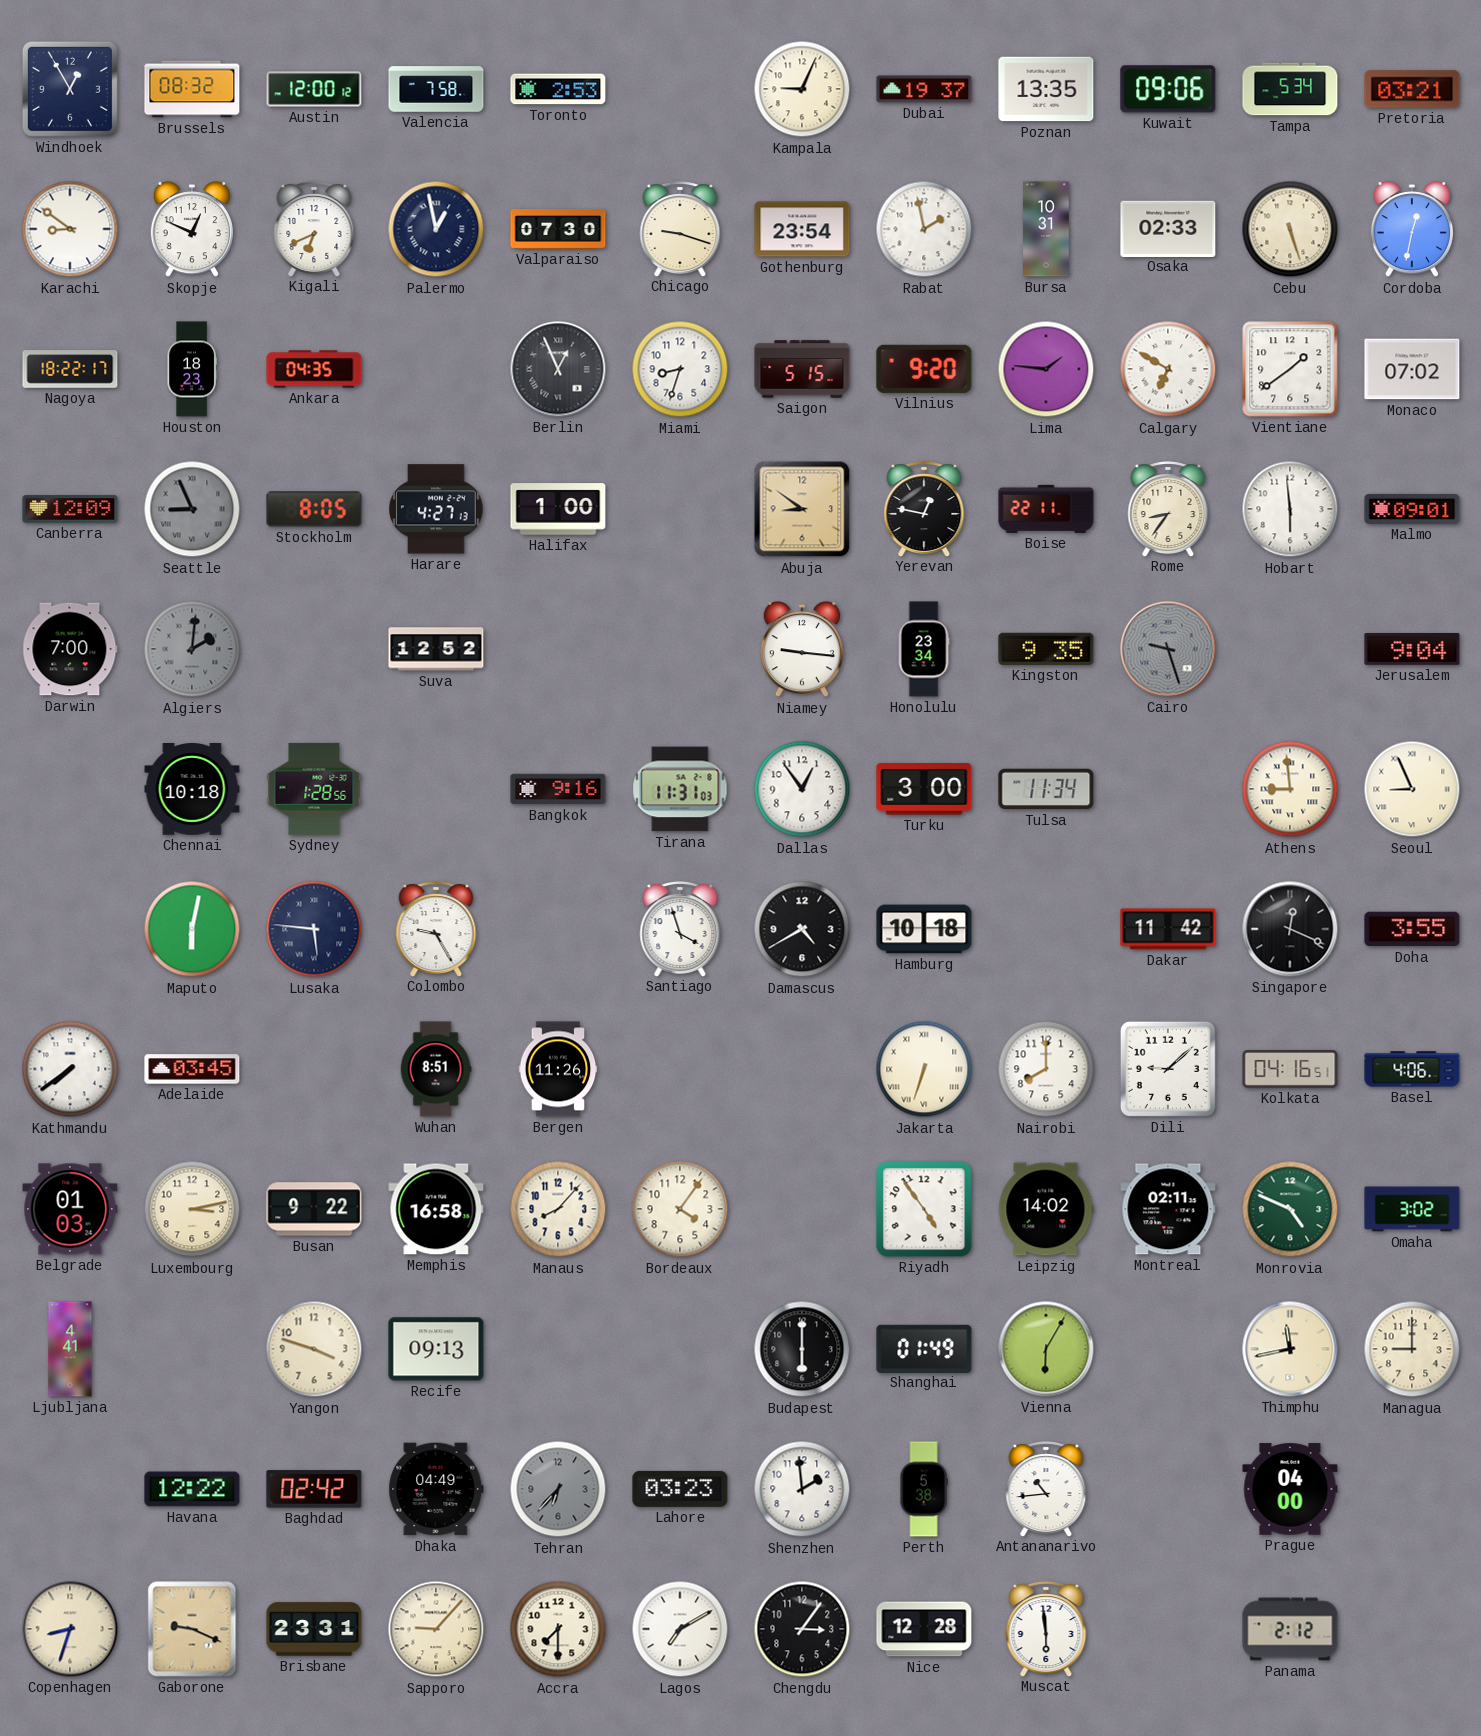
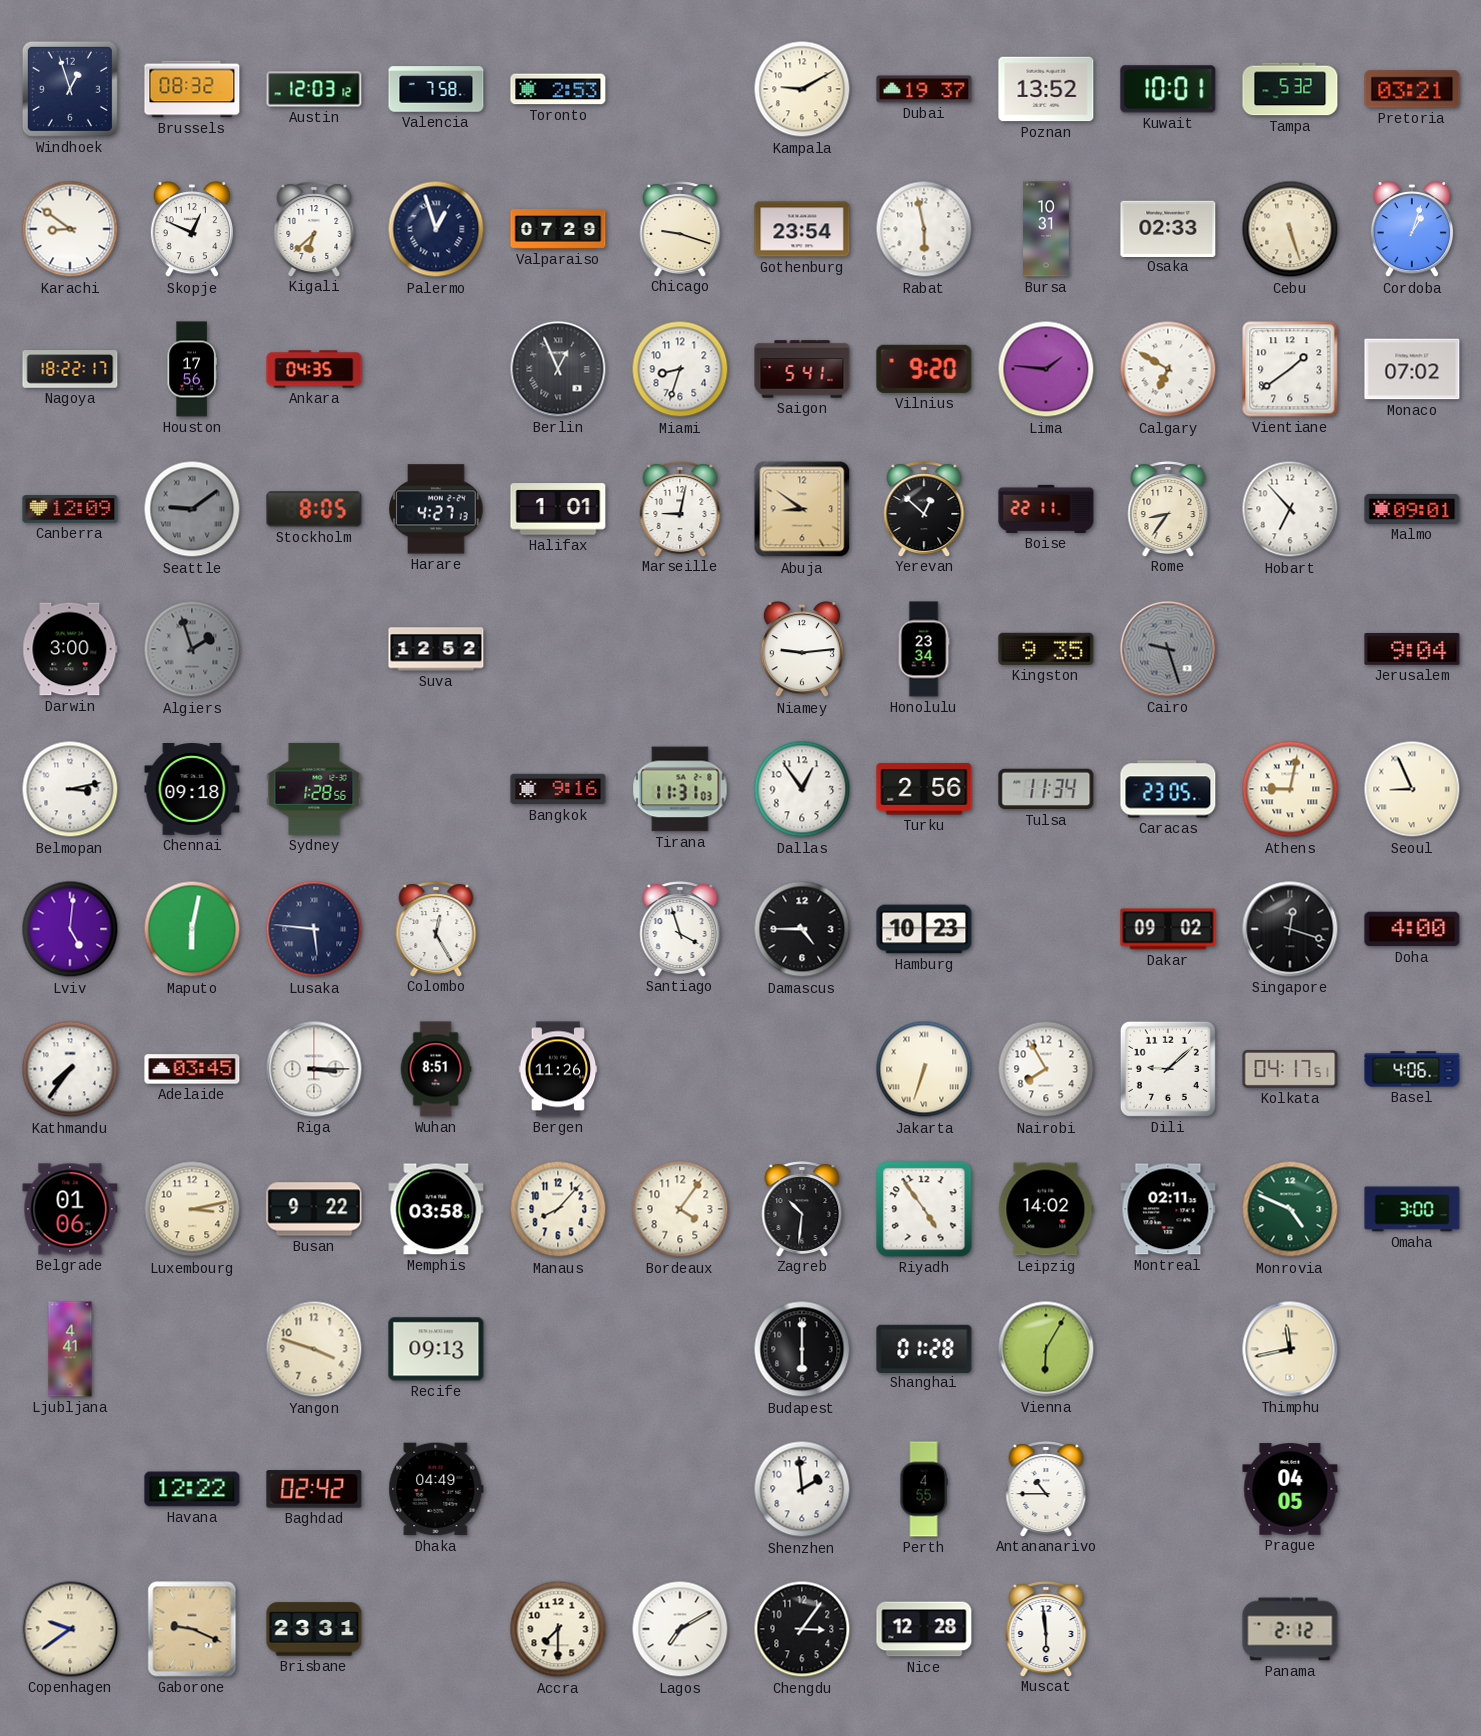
Windhoek: 12:55 -> 12:57
Austin: 12:00 -> 12:03
Kampala: 9:04 -> 9:10
Poznan: 13:35 -> 13:52
Kuwait: 09:06 -> 10:01
Tampa: 5:34 -> 5:32
Kigali: 6:41 -> 6:38
Palermo: 12:58 -> 12:57
Valparaiso: 07:30 -> 07:29
Rabat: 1:58 -> 5:58
Cordoba: 12:32 -> 1:03
Houston: 18:23 -> 17:56
Saigon: 5:15 -> 5:41
Seattle: 8:56 -> 9:09
Halifax: 1:00 -> 1:01
Marseille: none -> 9:02
Yerevan: 12:47 -> 12:52
Hobart: 5:59 -> 6:53
Darwin: 7:00 -> 3:00
Algiers: 2:01 -> 1:57
Niamey: 9:16 -> 9:14
Belmopan: none -> 3:13
Chennai: 10:18 -> 09:18
Turku: 3:00 -> 2:56
Caracas: none -> 23:05
Athens: 8:59 -> 9:02
Lviv: none -> 5:01
Colombo: 9:25 -> 12:25
Damascus: 4:40 -> 4:45
Hamburg: 10:18 -> 10:23
Dakar: 11:42 -> 09:02
Singapore: 12:19 -> 12:18
Doha: 3:55 -> 4:00
Kathmandu: 7:39 -> 7:36
Riga: none -> 3:15
Nairobi: 8:00 -> 7:55
Kolkata: 04:16 -> 04:17
Belgrade: 01:03 -> 01:06
Memphis: 16:58 -> 03:58
Zagreb: none -> 10:31
Omaha: 3:02 -> 3:00
Shanghai: 01:49 -> 01:28
Managua: 9:00 -> none
Tehran: 6:37 -> none
Lahore: 03:23 -> none
Perth: 5:38 -> 4:55
Antananarivo: 10:44 -> 10:45
Prague: 04:00 -> 04:05
Copenhagen: 8:33 -> 9:39
Sapporo: 9:07 -> none
